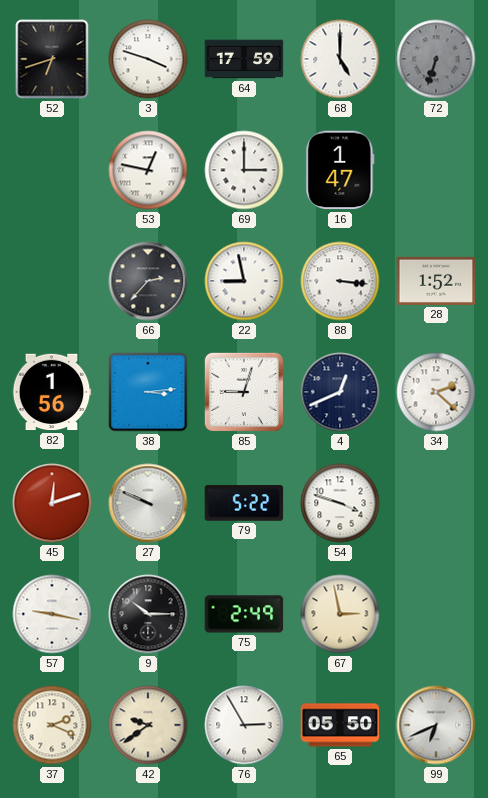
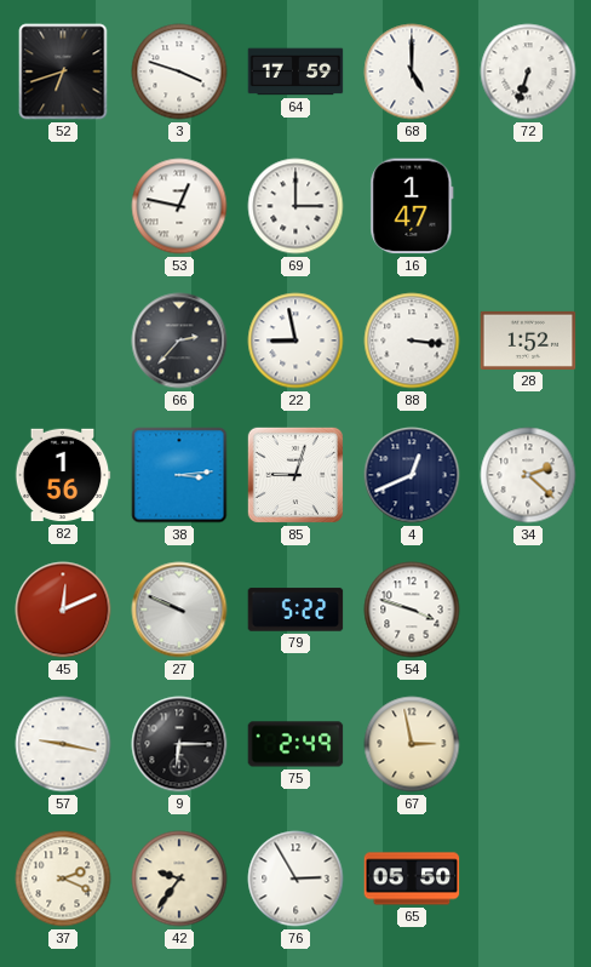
72 dial: grey -> white
45: 12:12 -> 12:11
9: 10:15 -> 6:15
42: 9:39 -> 9:36
99: 6:41 -> none
